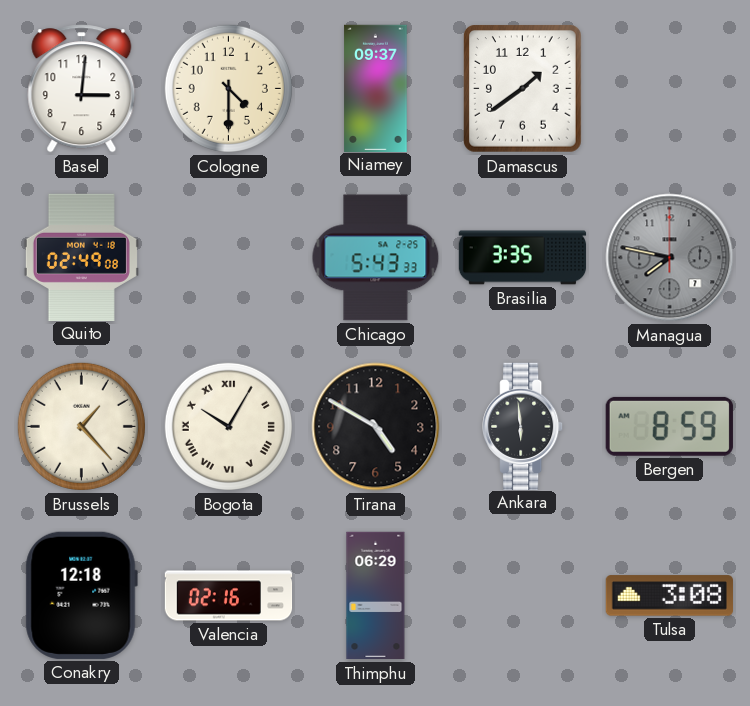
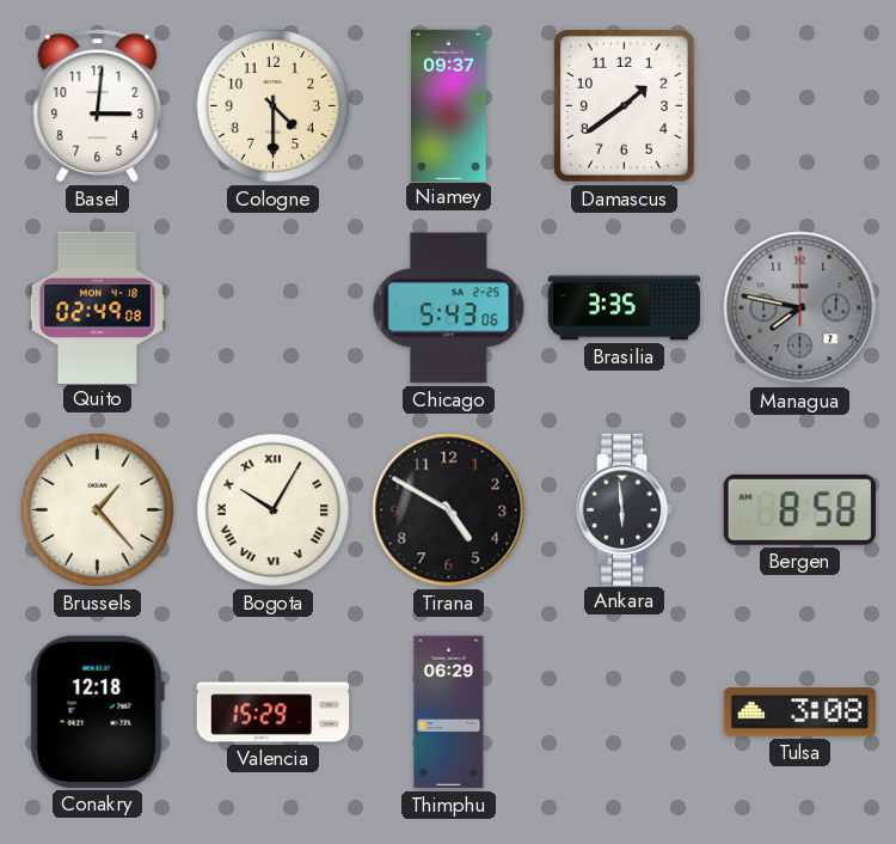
Chicago: 5:43:33 -> 5:43:06
Bergen: 8:59 -> 8:58
Valencia: 02:16 -> 15:29
